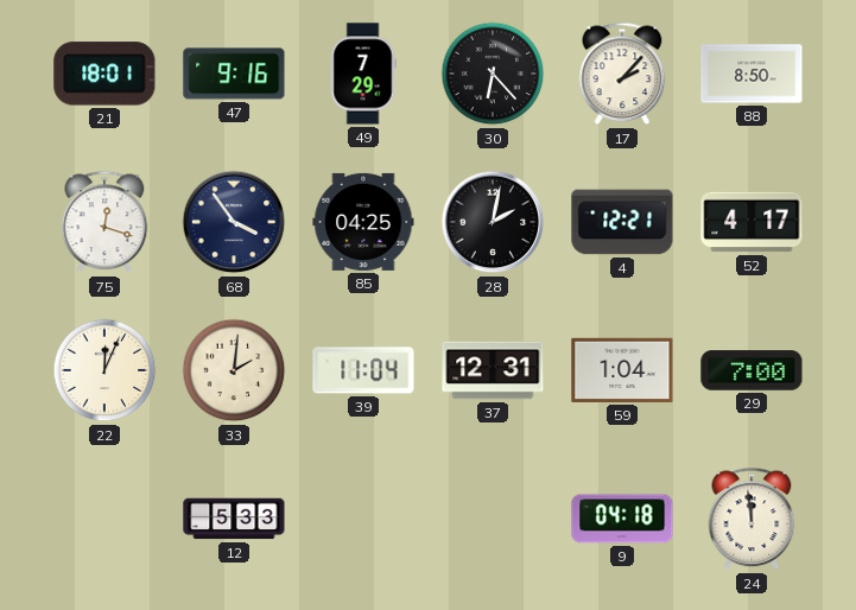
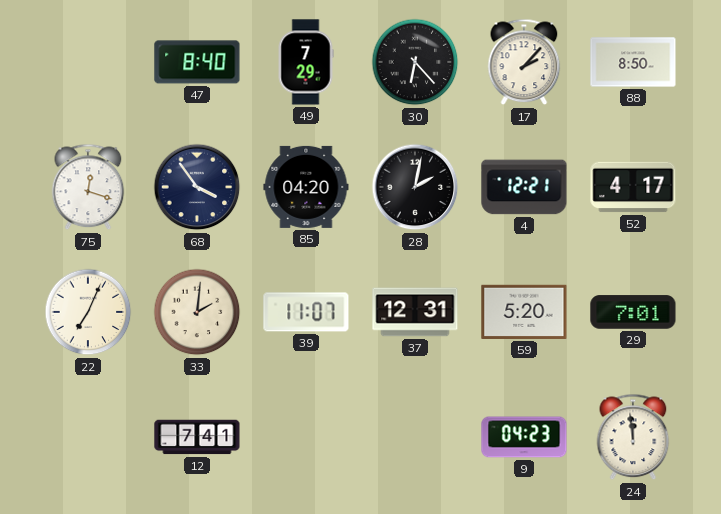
21: 18:01 -> none
47: 9:16 -> 8:40
85: 04:25 -> 04:20
22: 12:04 -> 7:04
39: 11:04 -> 11:07
59: 1:04 -> 5:20
29: 7:00 -> 7:01
12: 5:33 -> 7:41
9: 04:18 -> 04:23
